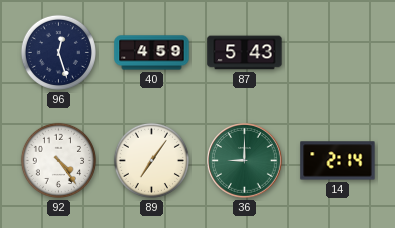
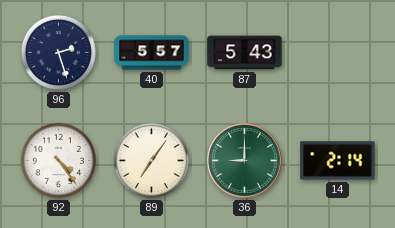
96: 12:27 -> 2:27
40: 4:59 -> 5:57
